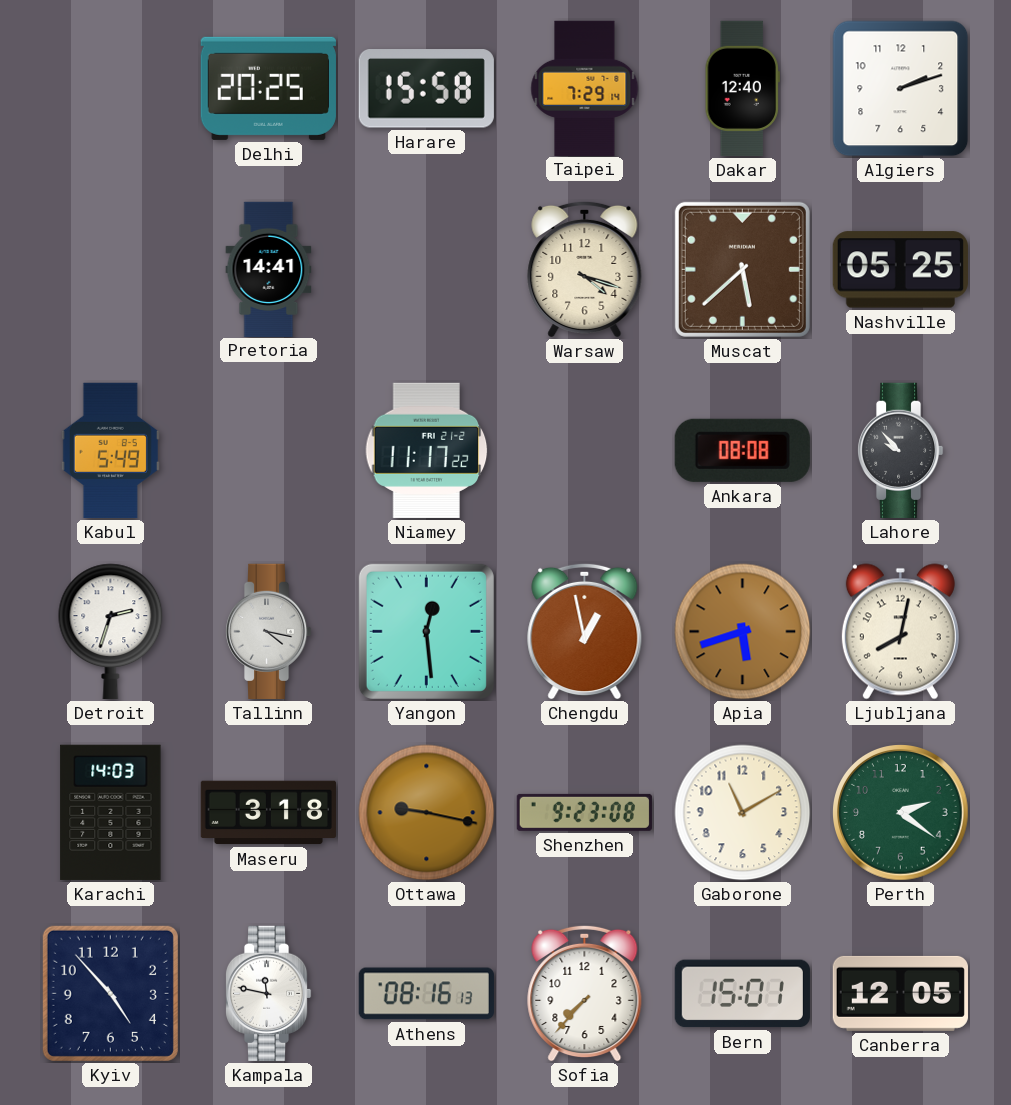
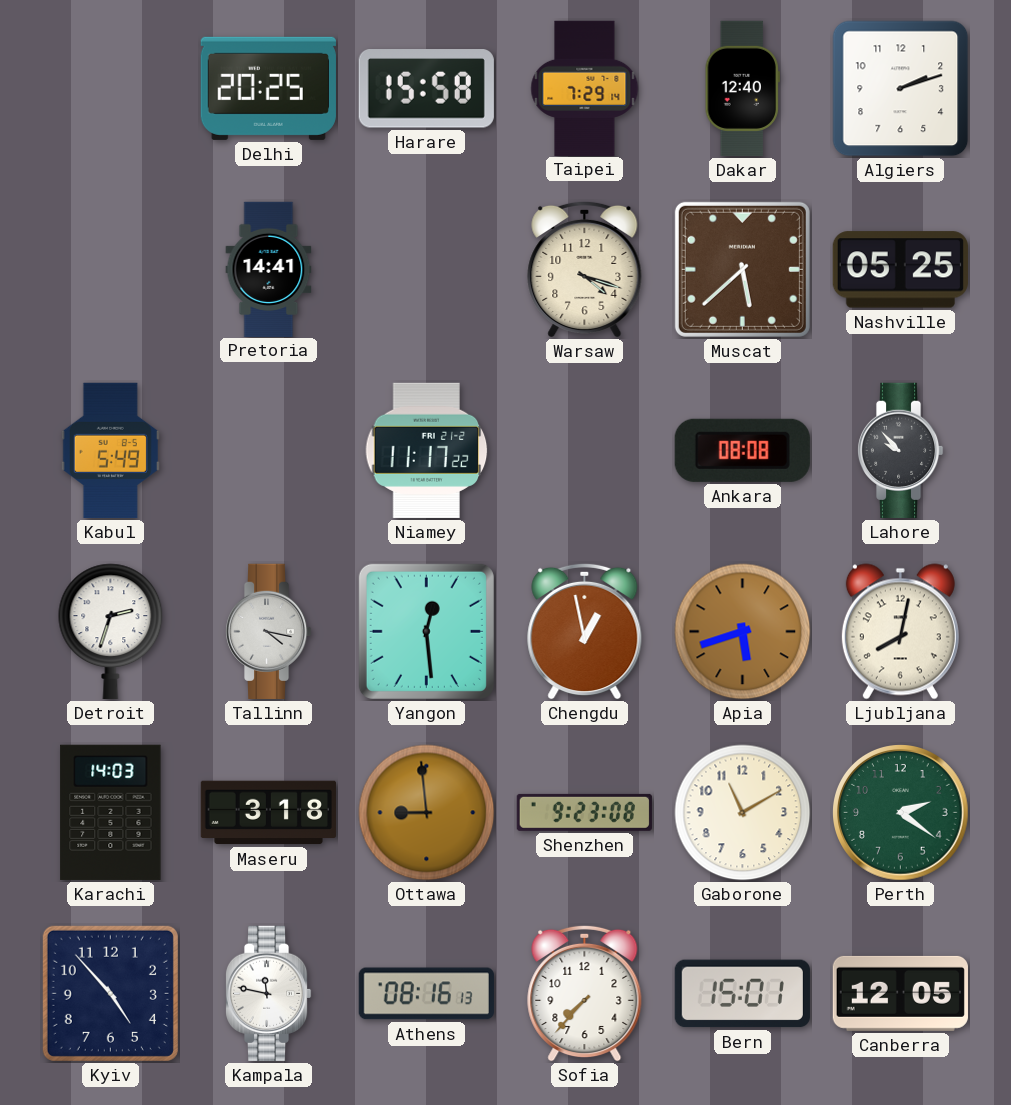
Ottawa: 9:17 -> 8:59
